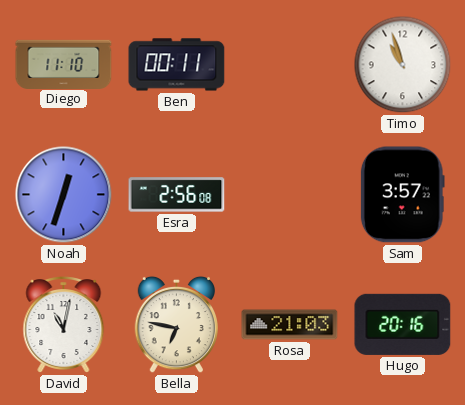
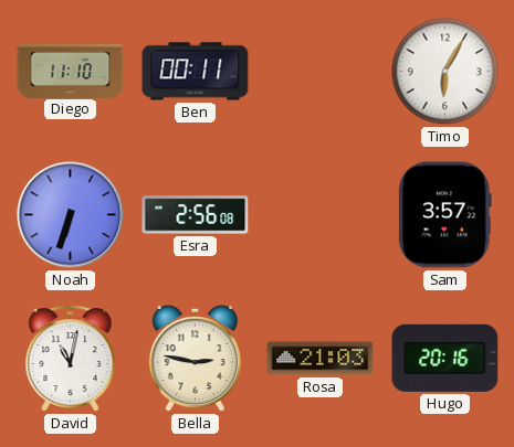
Timo: 10:57 -> 6:05
Noah: 12:33 -> 6:33
Bella: 6:47 -> 2:47
